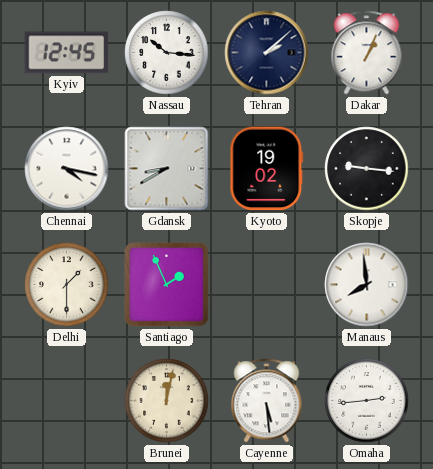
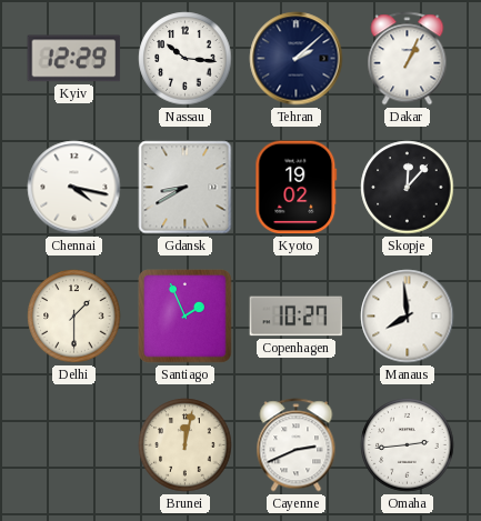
Kyiv: 12:45 -> 12:29
Skopje: 9:16 -> 12:07
Copenhagen: none -> 10:27
Cayenne: 5:29 -> 2:41
